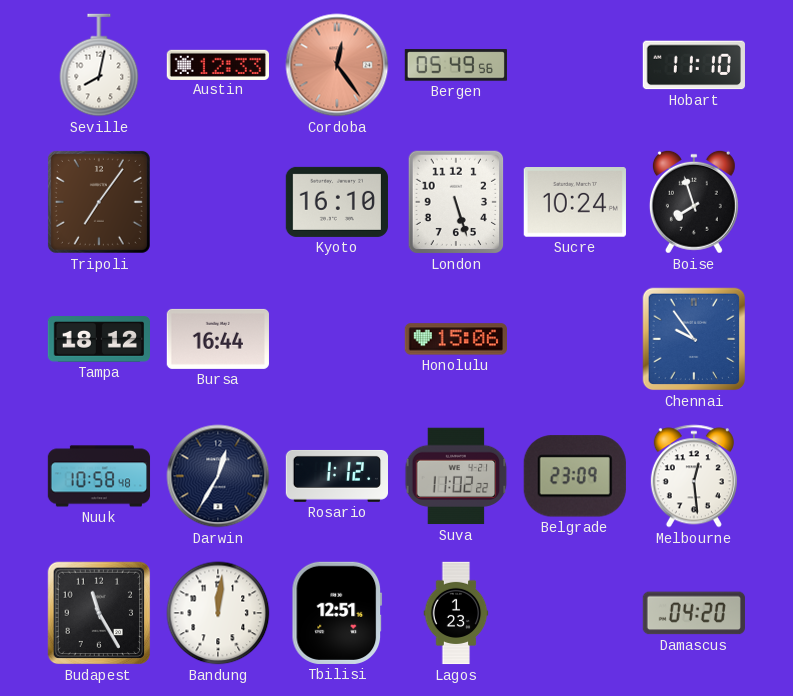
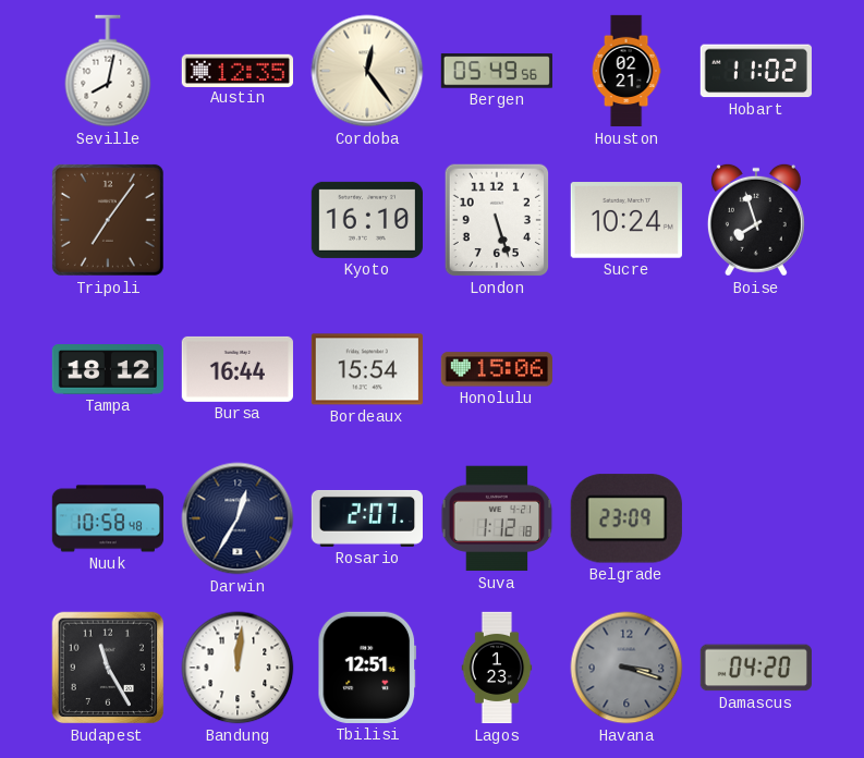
Austin: 12:33 -> 12:35
Cordoba dial: salmon -> cream
Houston: none -> 02:21
Hobart: 11:10 -> 11:02
Bordeaux: none -> 15:54
Chennai: 9:54 -> none
Rosario: 1:12 -> 2:07
Suva: 11:02 -> 1:12
Melbourne: 12:29 -> none
Havana: none -> 3:18
